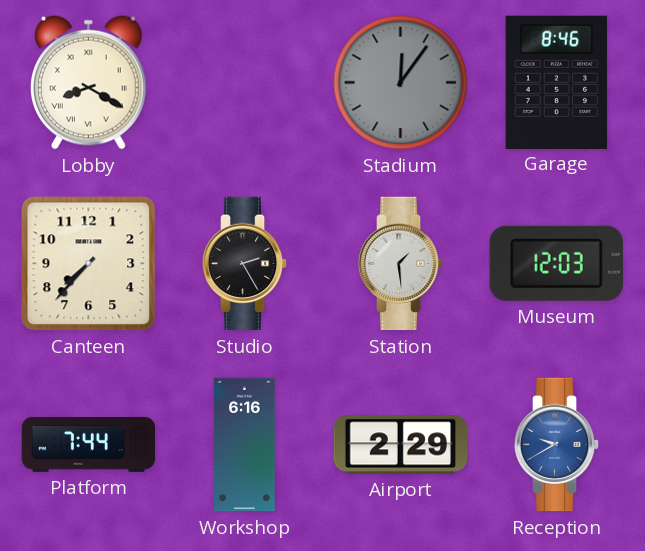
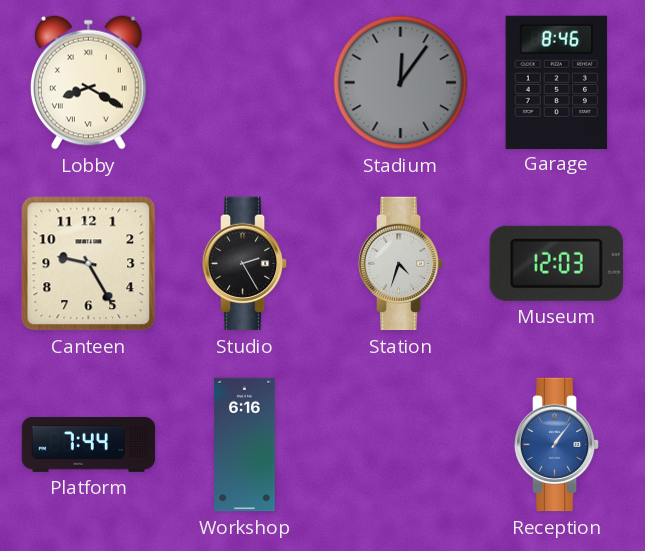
Canteen: 7:37 -> 9:25
Station: 1:29 -> 4:33
Airport: 2:29 -> none
Reception: 9:40 -> 1:06
